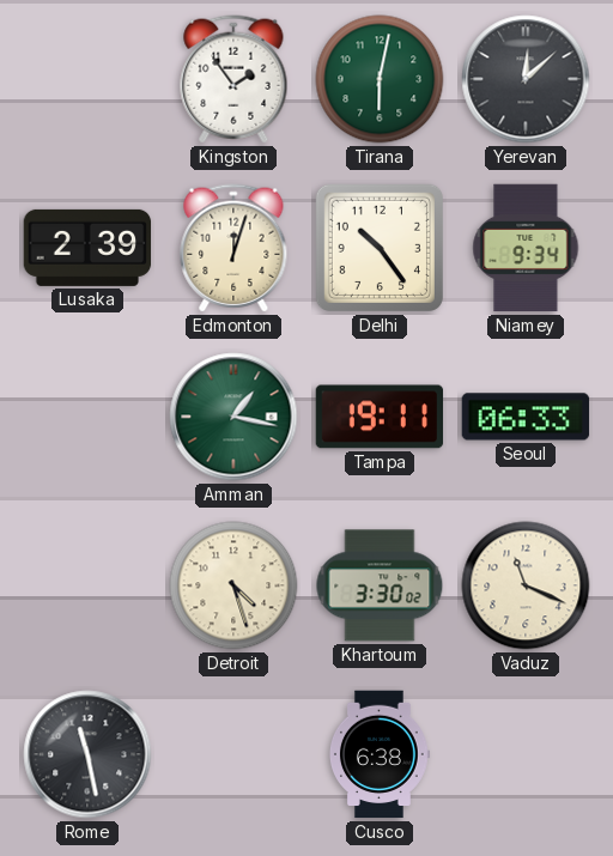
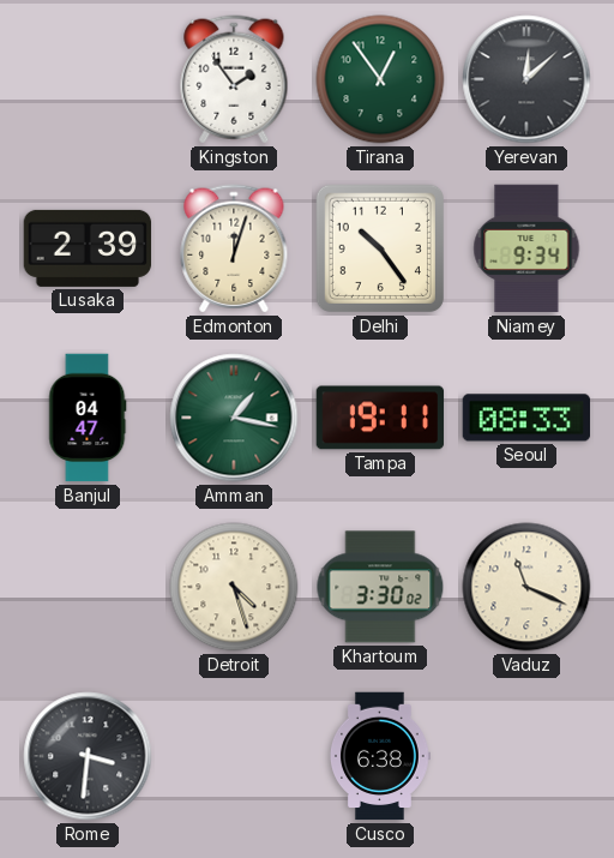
Tirana: 6:02 -> 12:54
Banjul: none -> 04:47
Seoul: 06:33 -> 08:33
Rome: 11:28 -> 3:31
